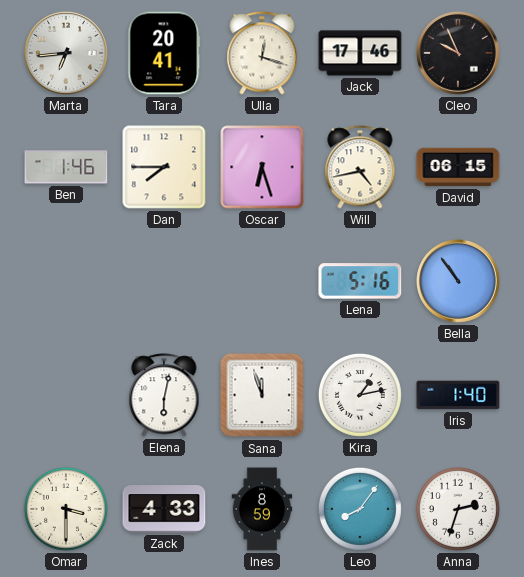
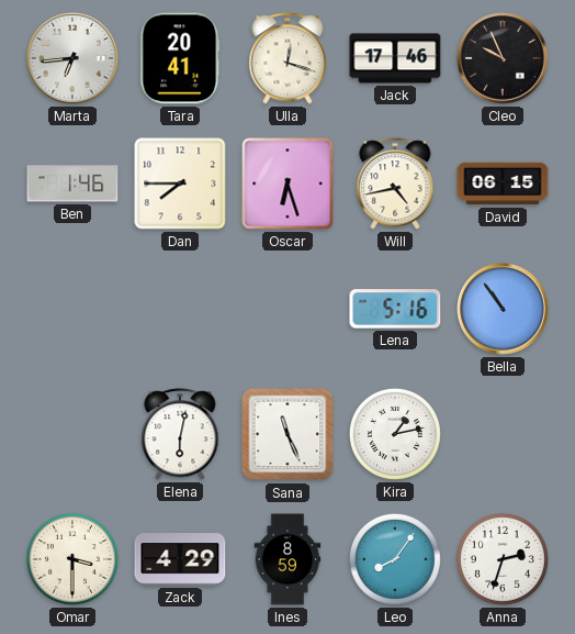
Sana: 11:57 -> 11:26
Iris: 1:40 -> none
Zack: 4:33 -> 4:29
